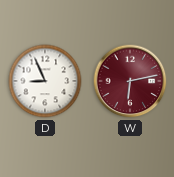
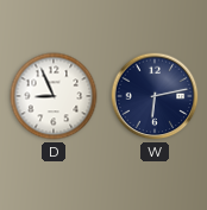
W dial: burgundy -> navy
